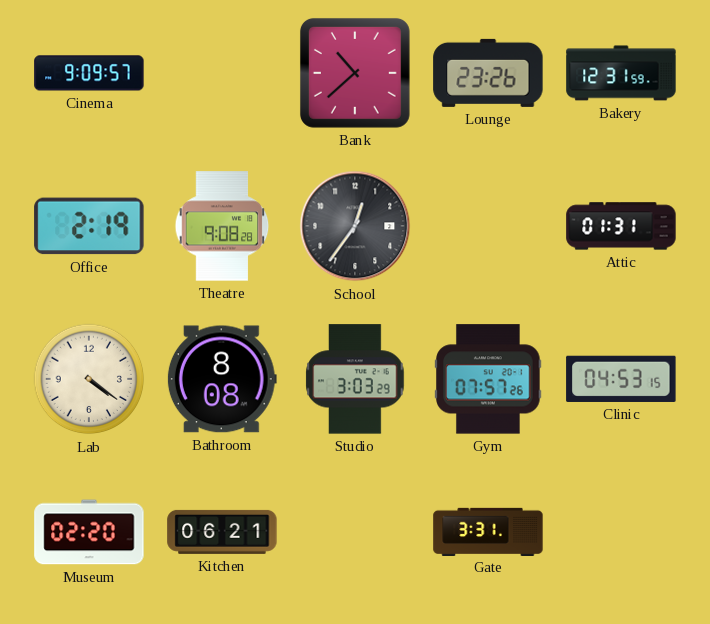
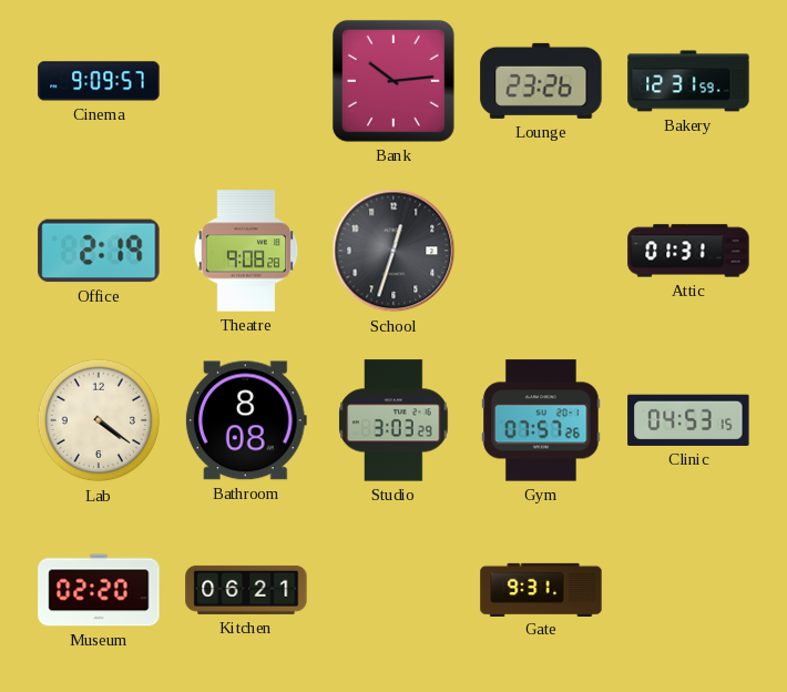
Bank: 10:38 -> 10:14
School: 12:36 -> 12:33
Gate: 3:31 -> 9:31
